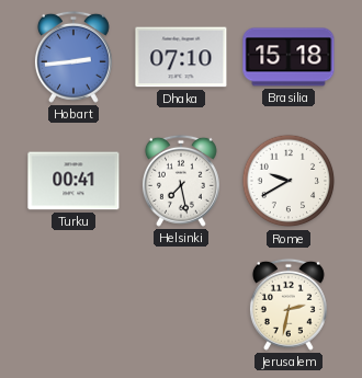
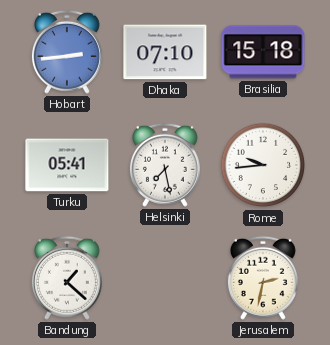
Turku: 00:41 -> 05:41
Rome: 9:40 -> 9:44
Bandung: none -> 1:22
